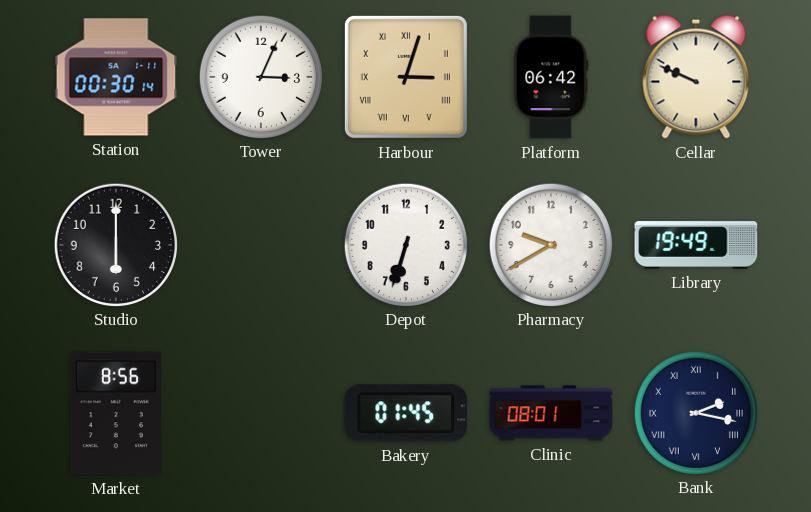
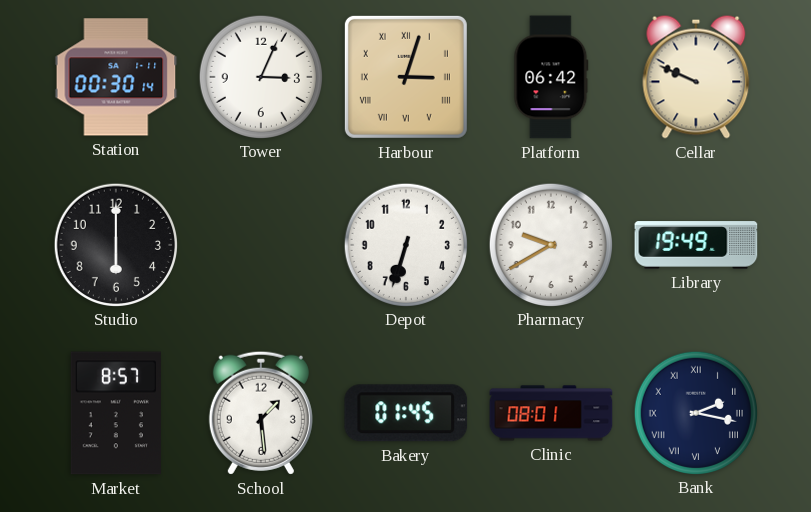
Market: 8:56 -> 8:57
School: none -> 1:29
